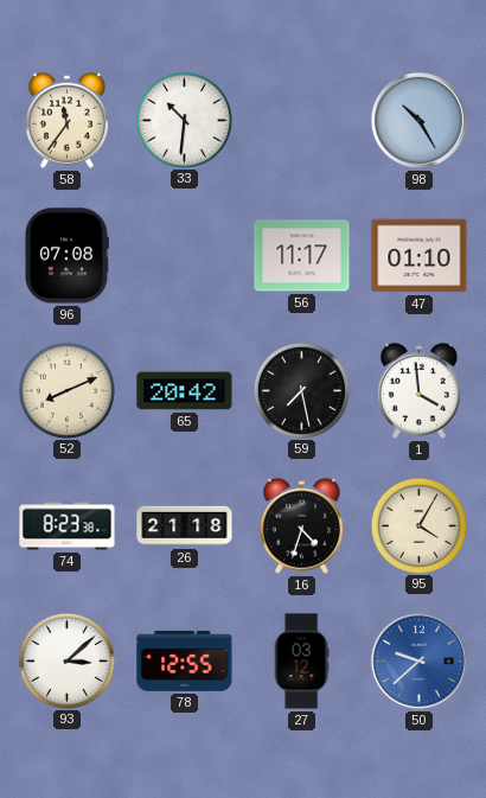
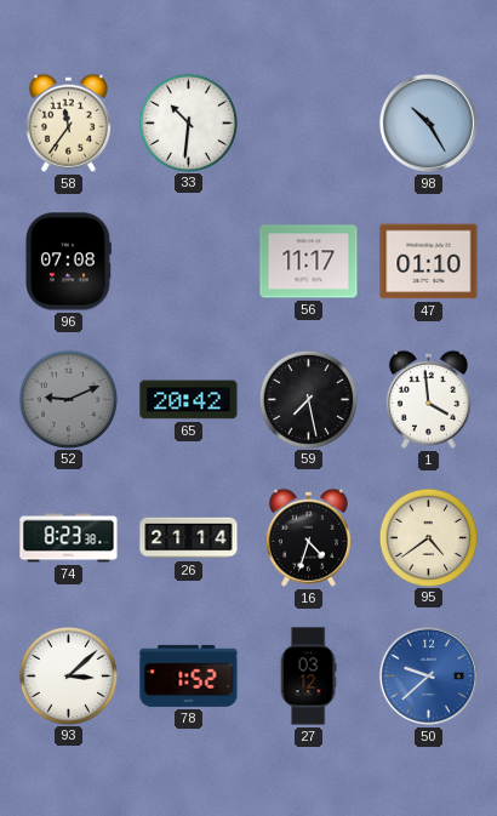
52: 8:11 -> 9:11
52 dial: cream -> grey
26: 21:18 -> 21:14
95: 4:05 -> 4:39
78: 12:55 -> 1:52
